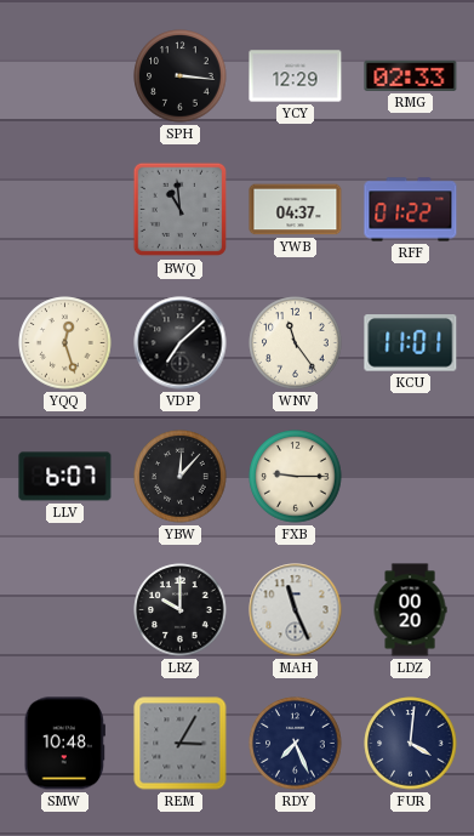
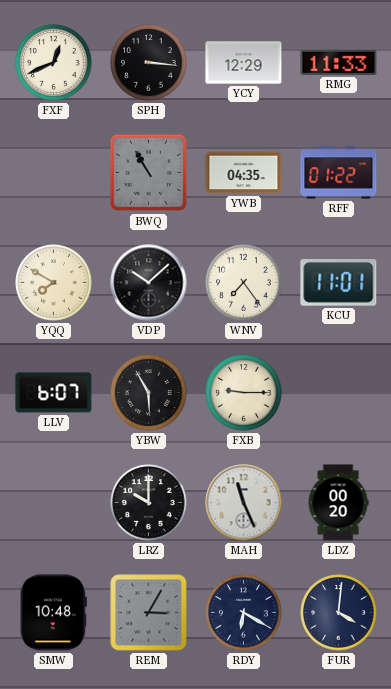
FXF: none -> 12:41
RMG: 02:33 -> 11:33
BWQ: 10:59 -> 10:55
YWB: 04:37 -> 04:35
YQQ: 12:27 -> 7:50
VDP: 7:08 -> 10:08
WNV: 11:24 -> 7:24
YBW: 12:07 -> 5:55
RDY: 7:26 -> 6:20
